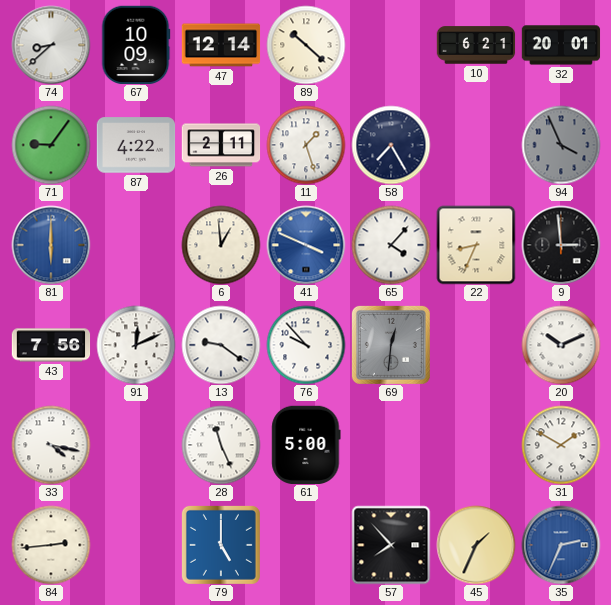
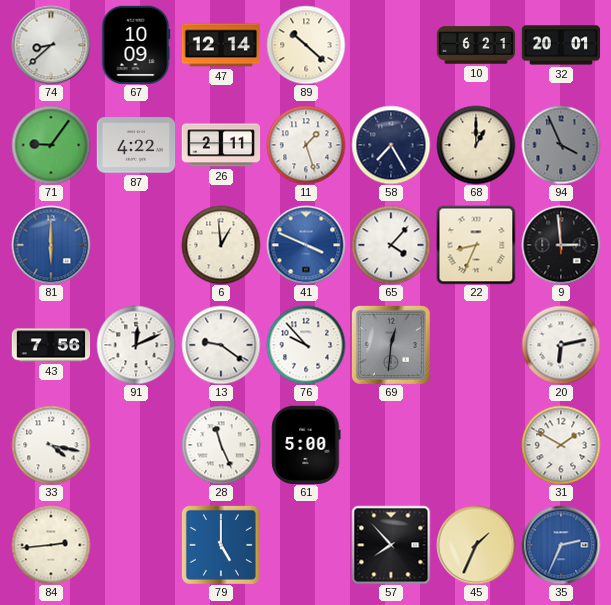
68: none -> 1:00
20: 10:11 -> 6:13
